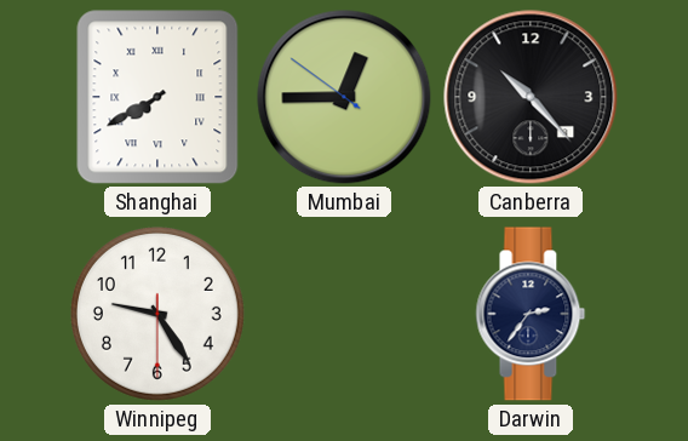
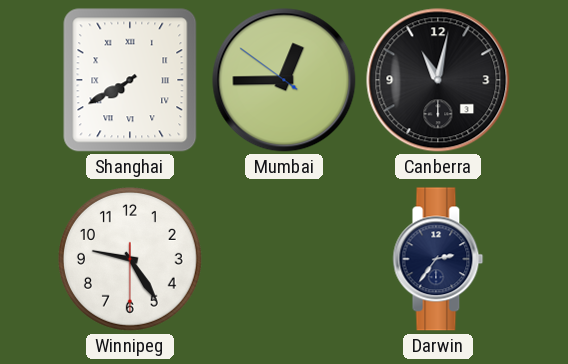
Canberra: 10:23 -> 11:02
